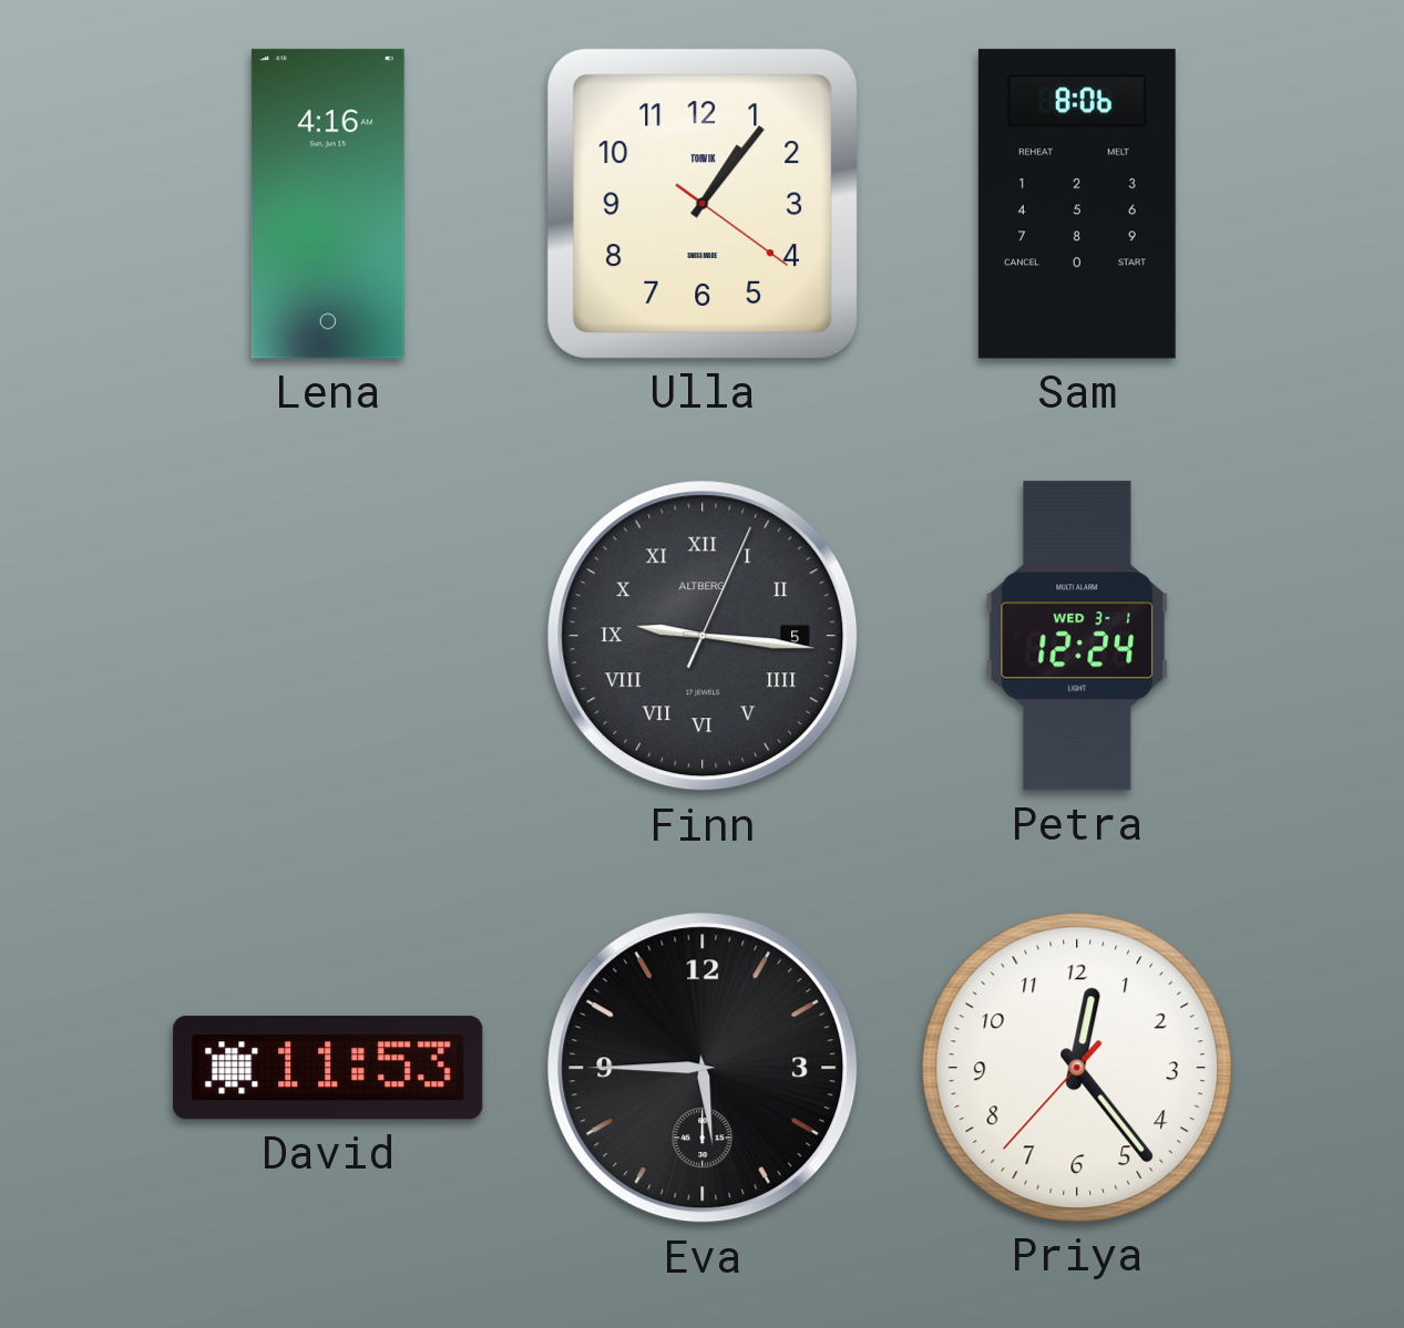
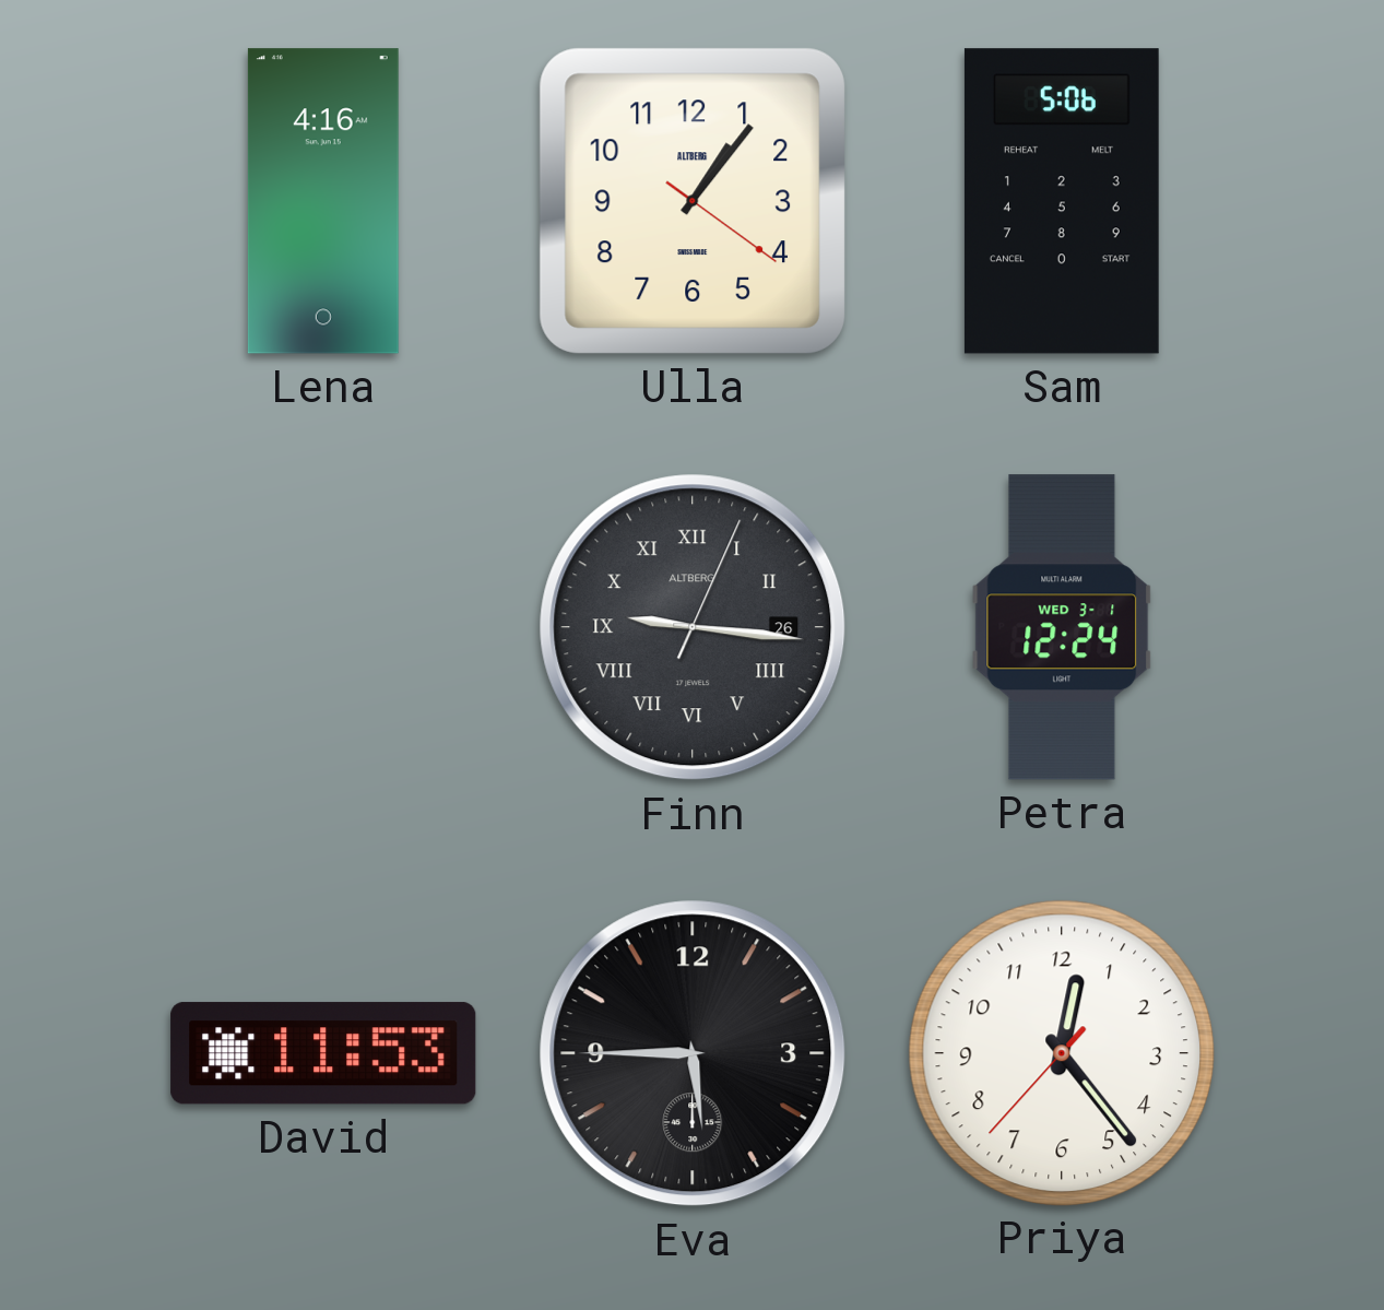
Ulla brand: TORVIK -> ALTBERG
Sam: 8:06 -> 5:06
Finn date: 5 -> 26
